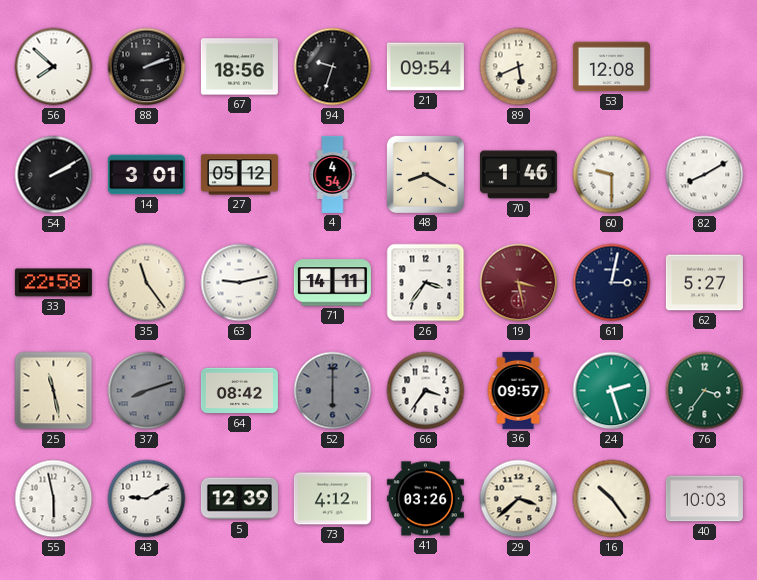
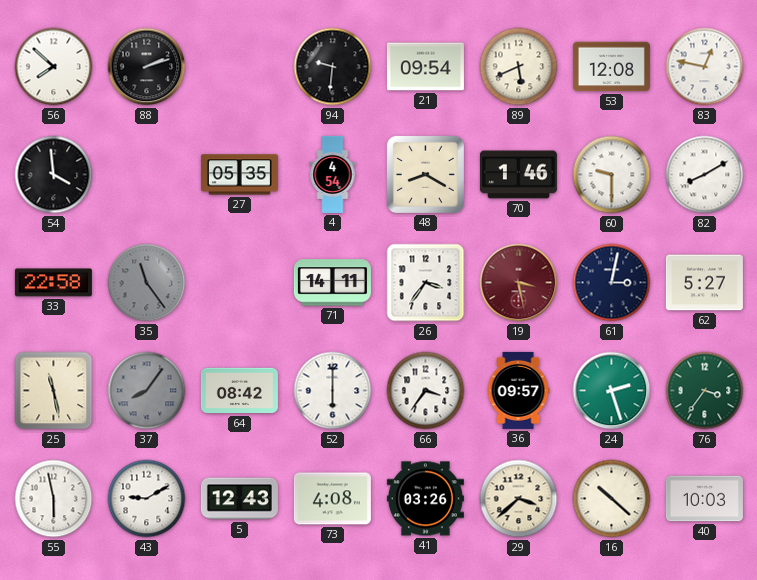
67: 18:56 -> none
94: 9:33 -> 9:31
83: none -> 12:47
54: 2:10 -> 3:59
14: 3:01 -> none
27: 05:12 -> 05:35
35 dial: cream -> grey
63: 9:13 -> none
37: 8:12 -> 8:06
52 dial: grey -> white
5: 12:39 -> 12:43
73: 4:12 -> 4:08
16: 10:24 -> 10:22
